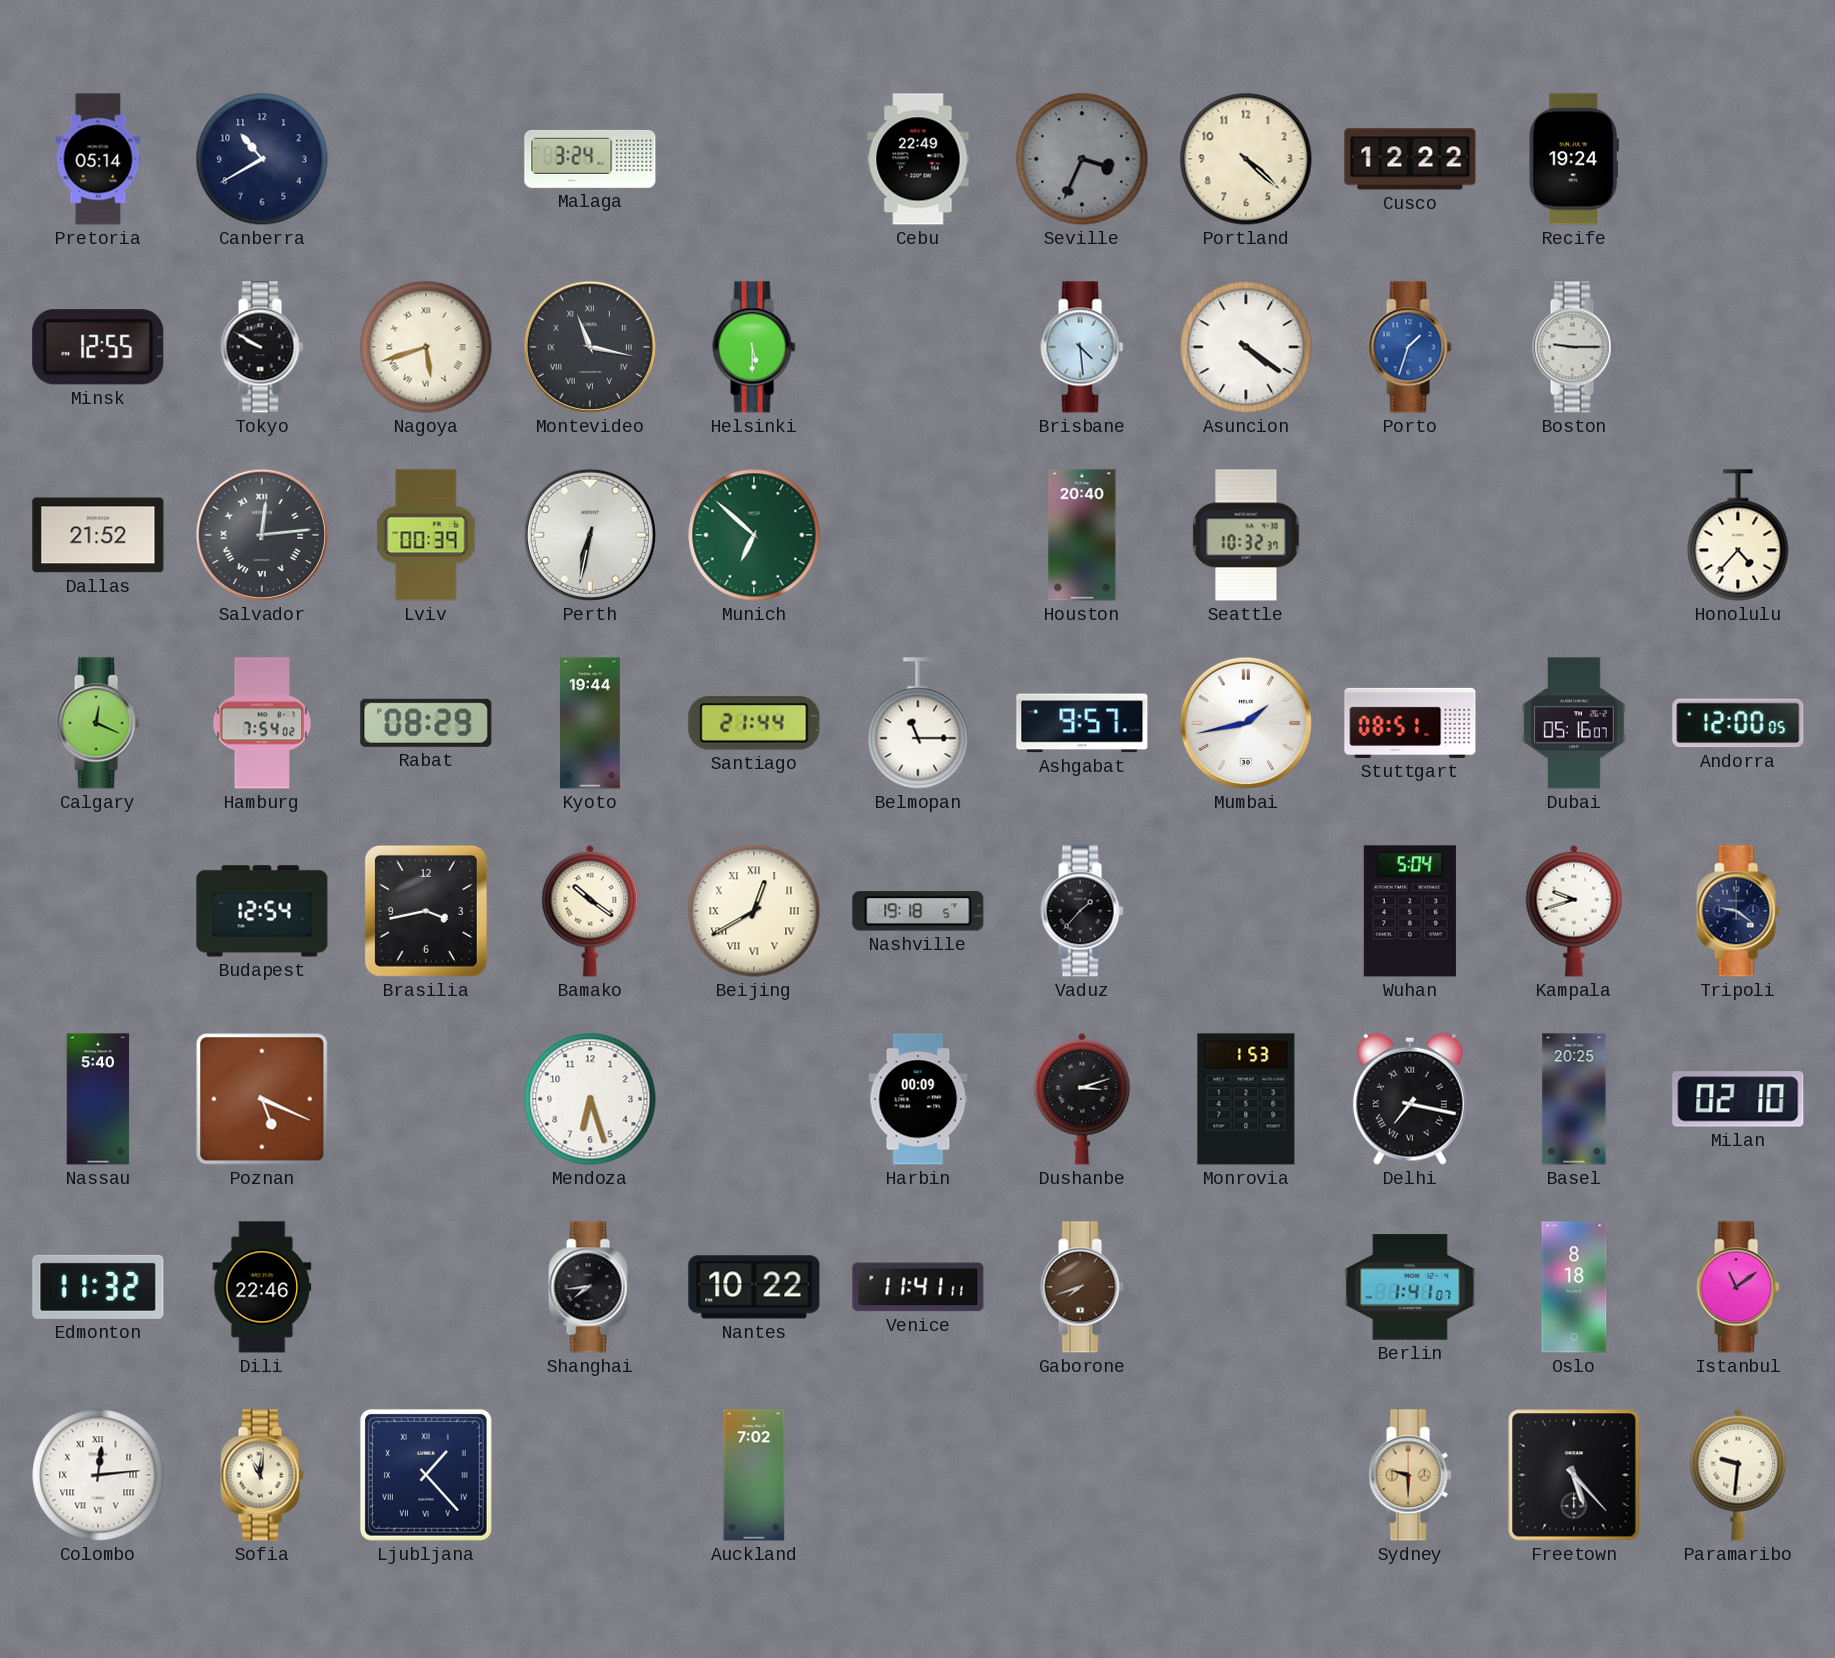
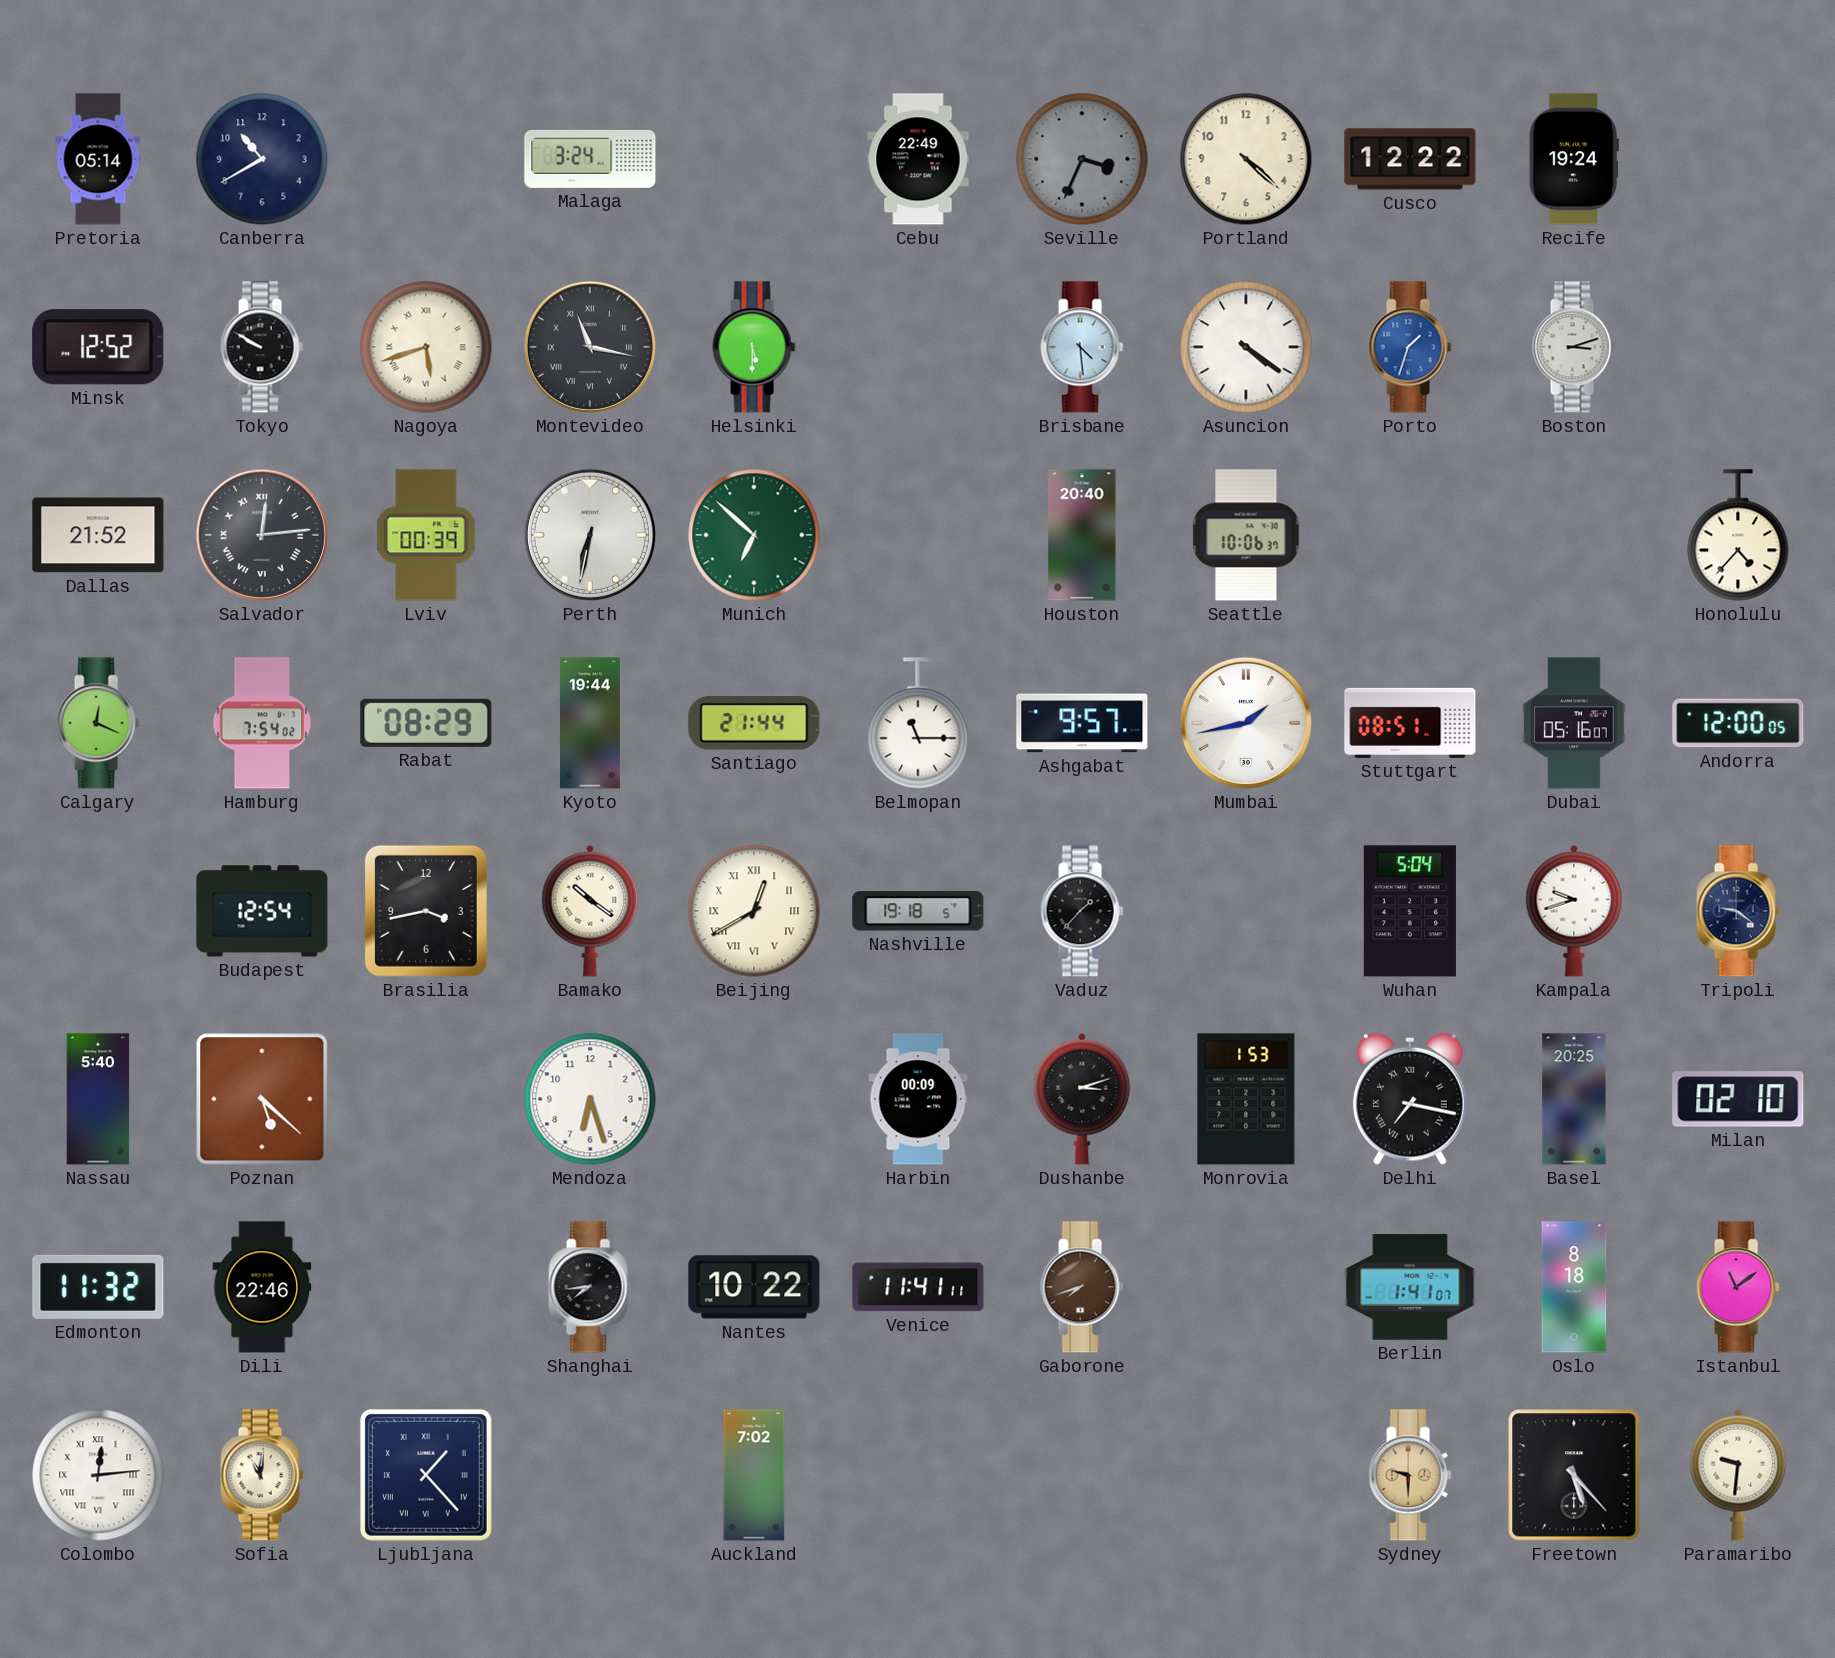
Minsk: 12:55 -> 12:52
Boston: 9:15 -> 3:12
Seattle: 10:32 -> 10:06
Poznan: 5:19 -> 5:22
